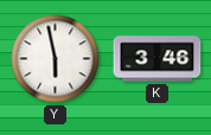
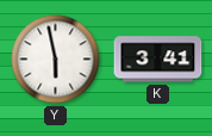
K: 3:46 -> 3:41
